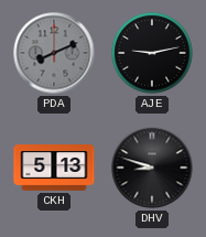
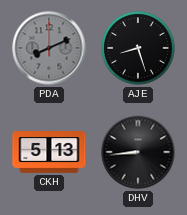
AJE: 9:13 -> 8:27
DHV: 8:48 -> 8:44
